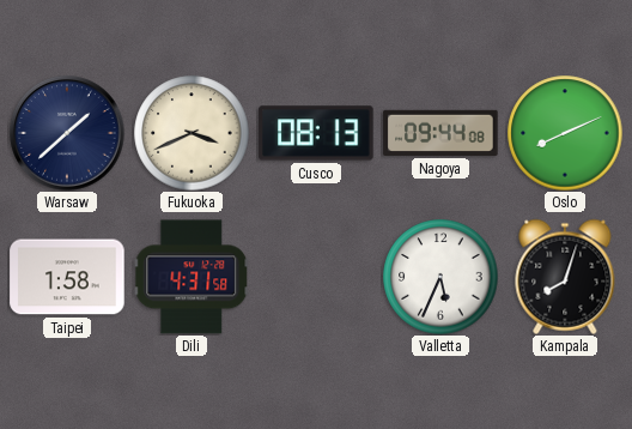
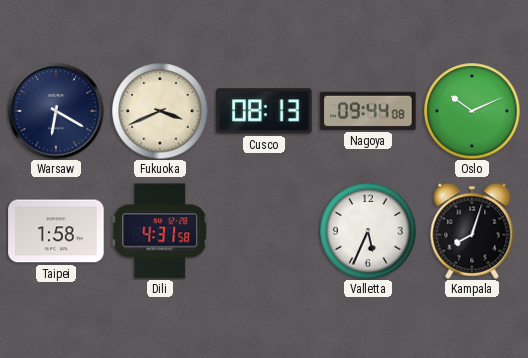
Warsaw: 1:38 -> 6:20
Oslo: 8:11 -> 10:11
